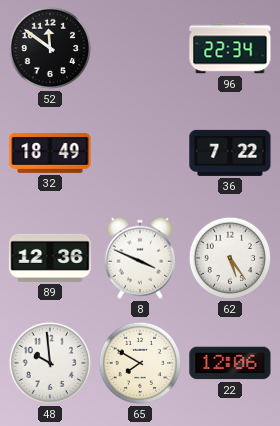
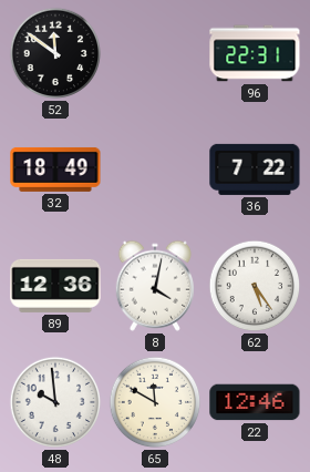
96: 22:34 -> 22:31
8: 3:49 -> 4:02
65: 7:50 -> 11:50
22: 12:06 -> 12:46
